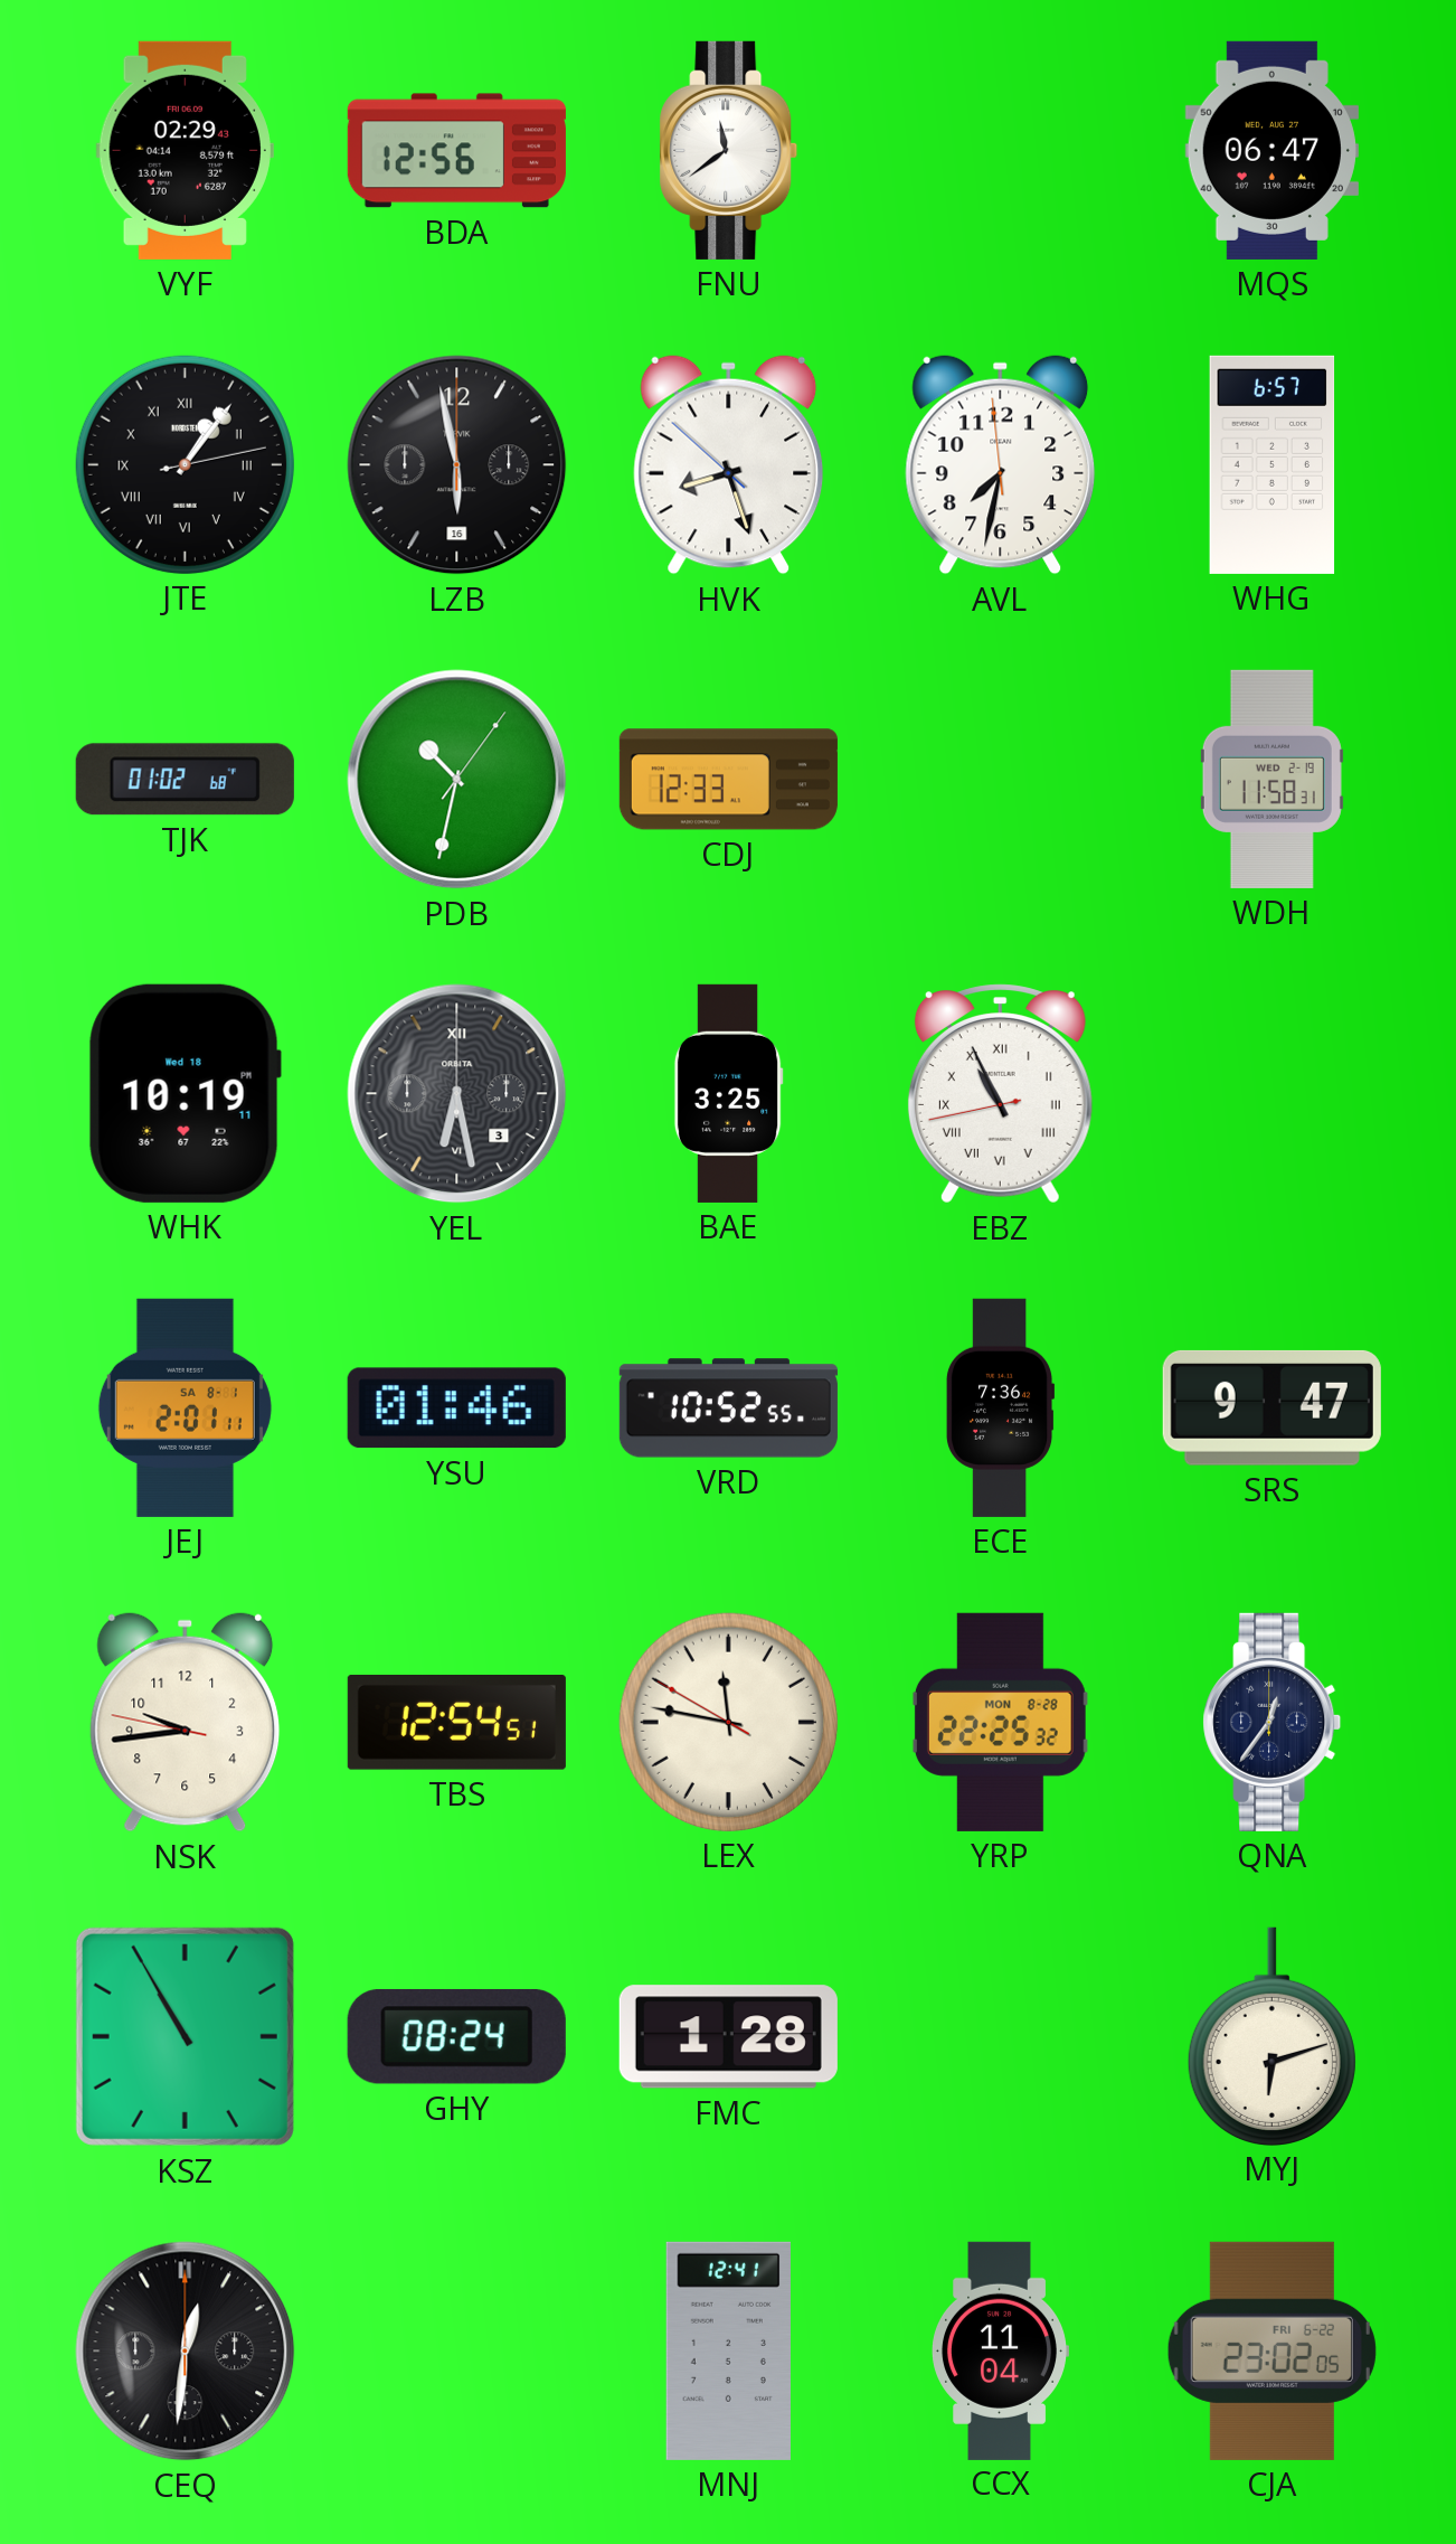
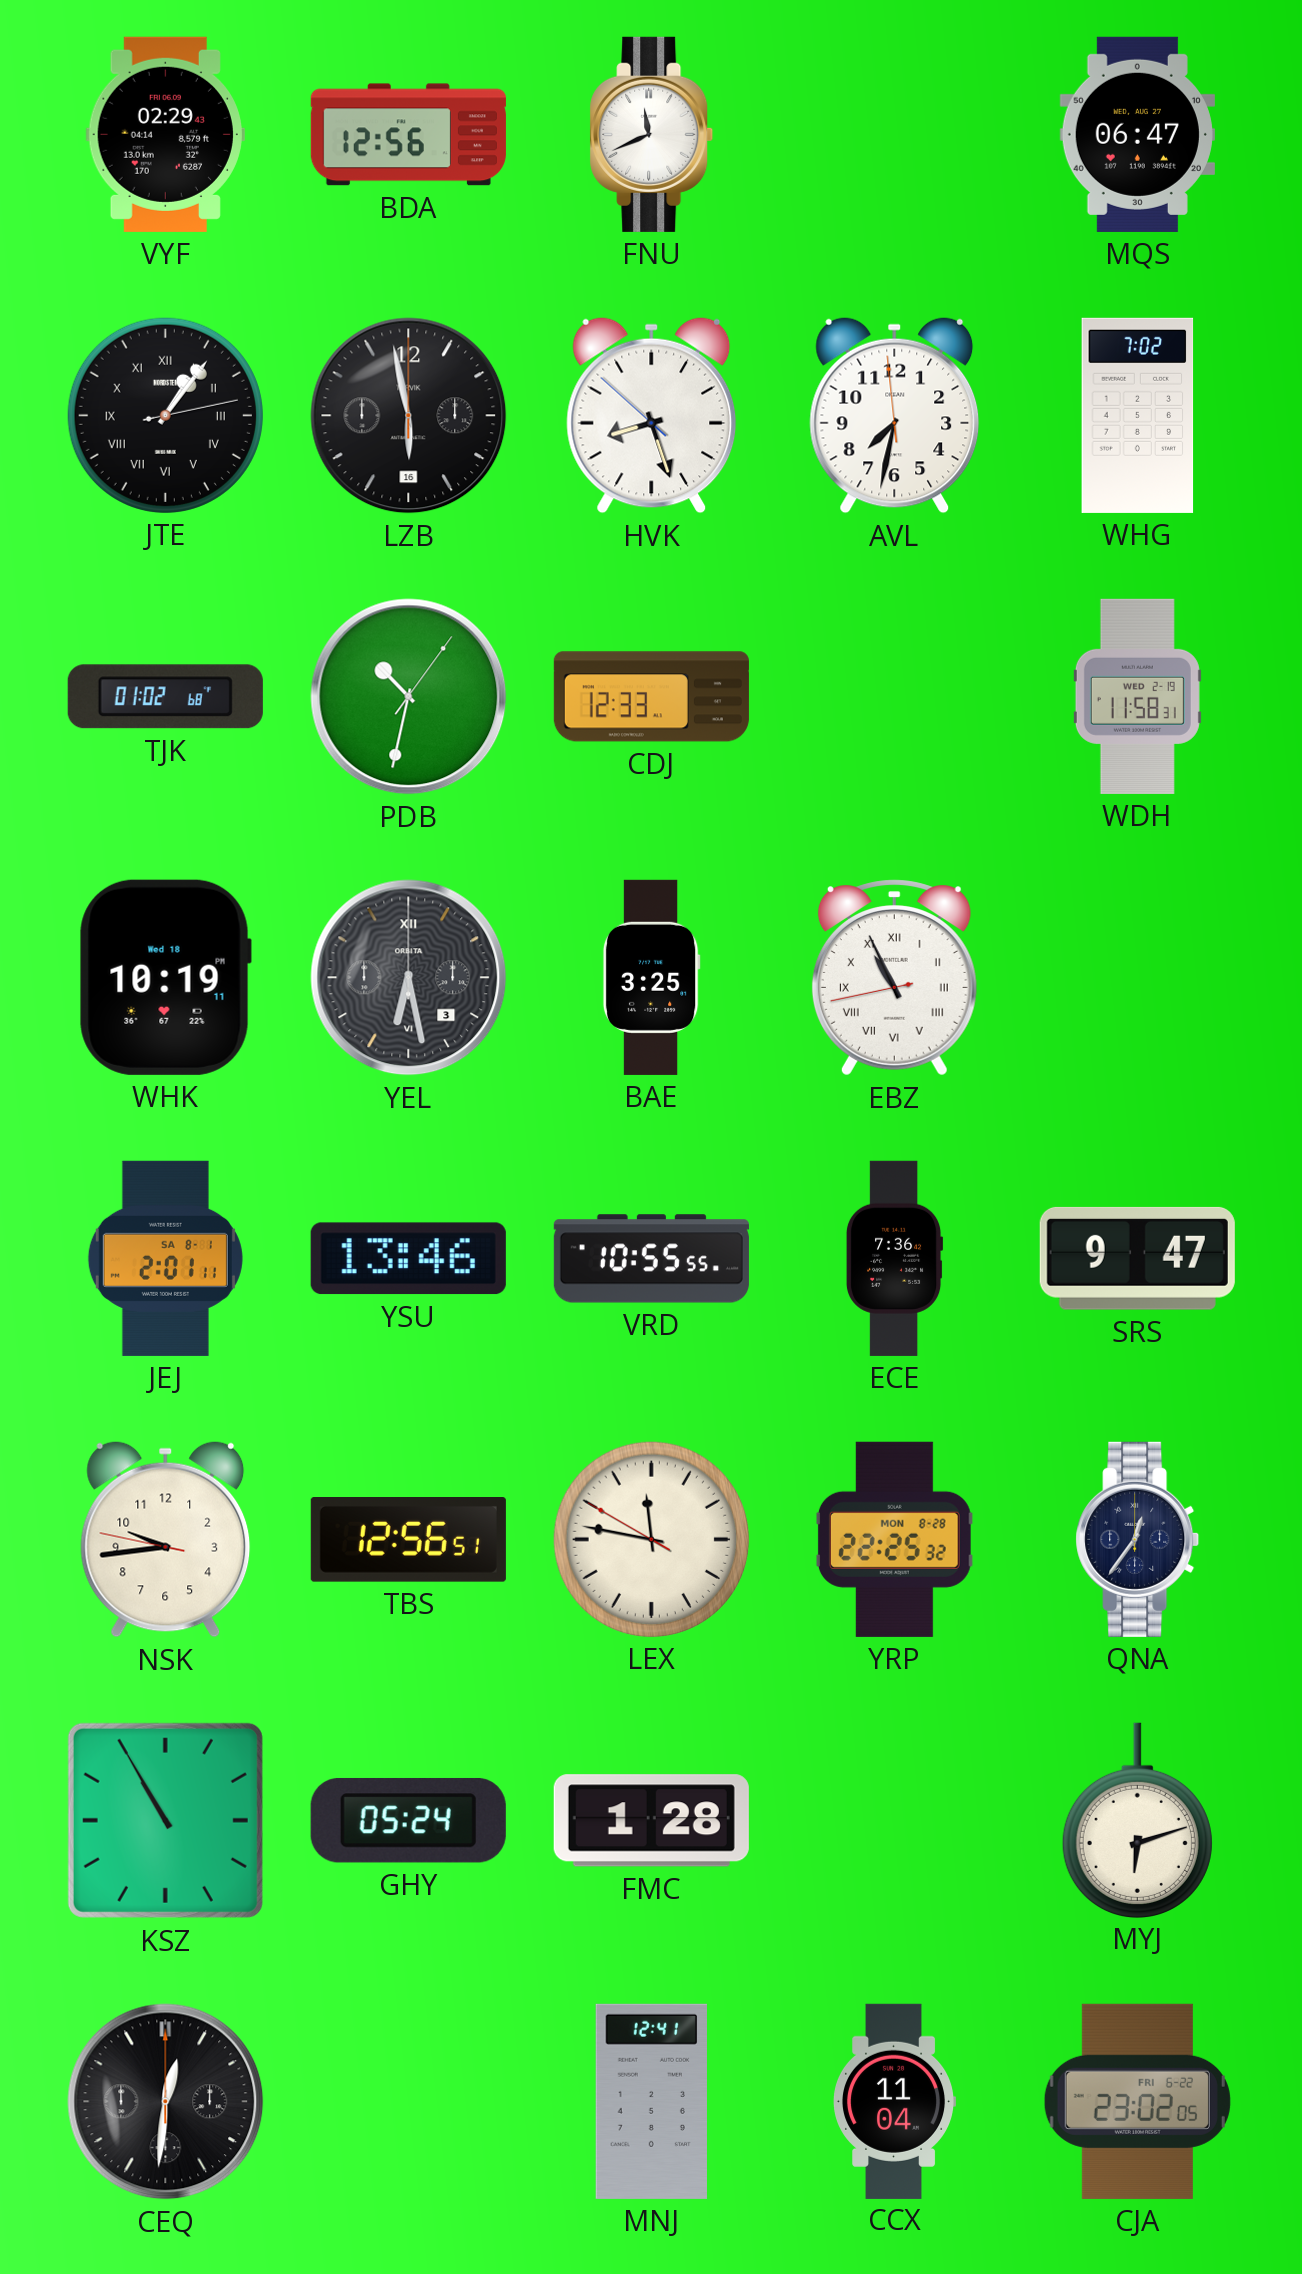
FNU: 11:39 -> 11:41
WHG: 6:57 -> 7:02
YSU: 01:46 -> 13:46
VRD: 10:52 -> 10:55
TBS: 12:54 -> 12:56
GHY: 08:24 -> 05:24
